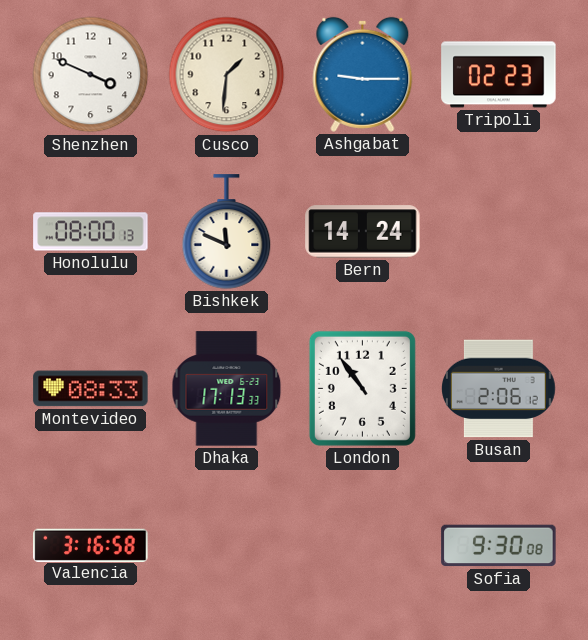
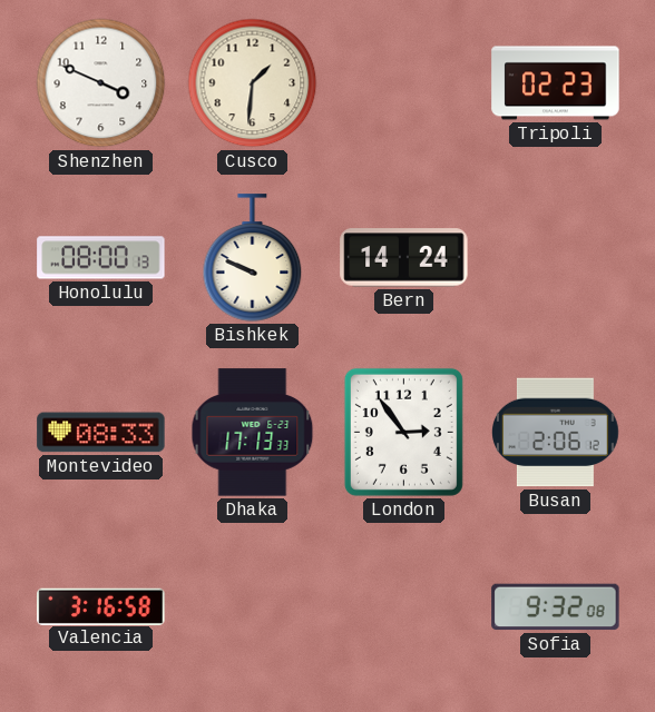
Ashgabat: 9:15 -> none
Bishkek: 11:49 -> 9:49
London: 10:54 -> 2:54
Sofia: 9:30 -> 9:32
